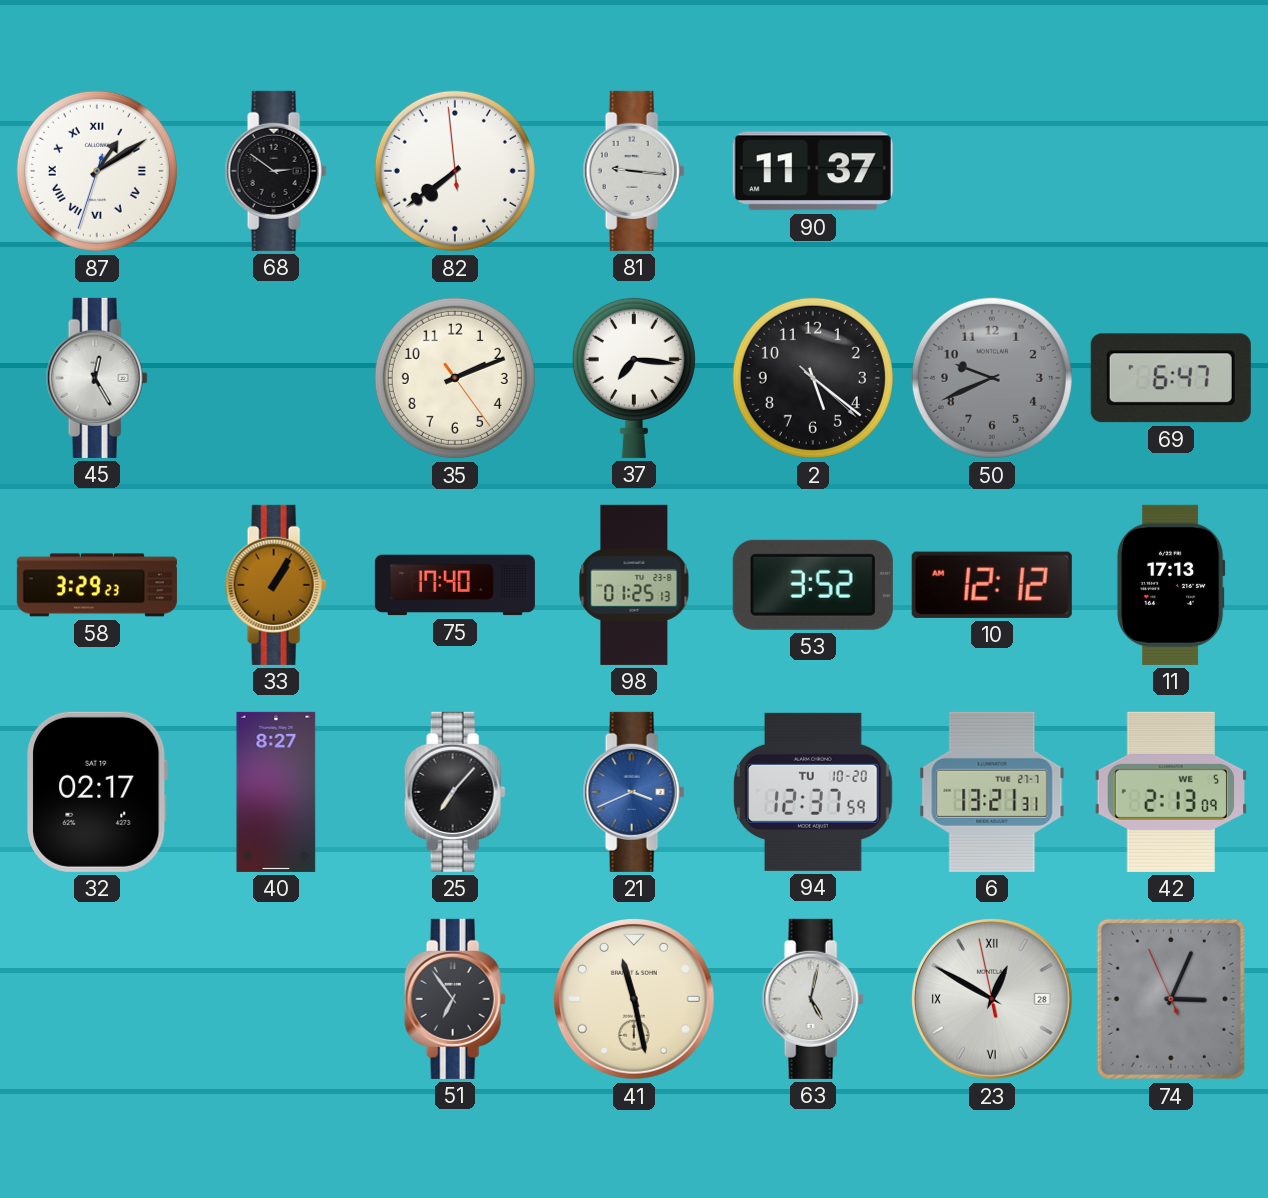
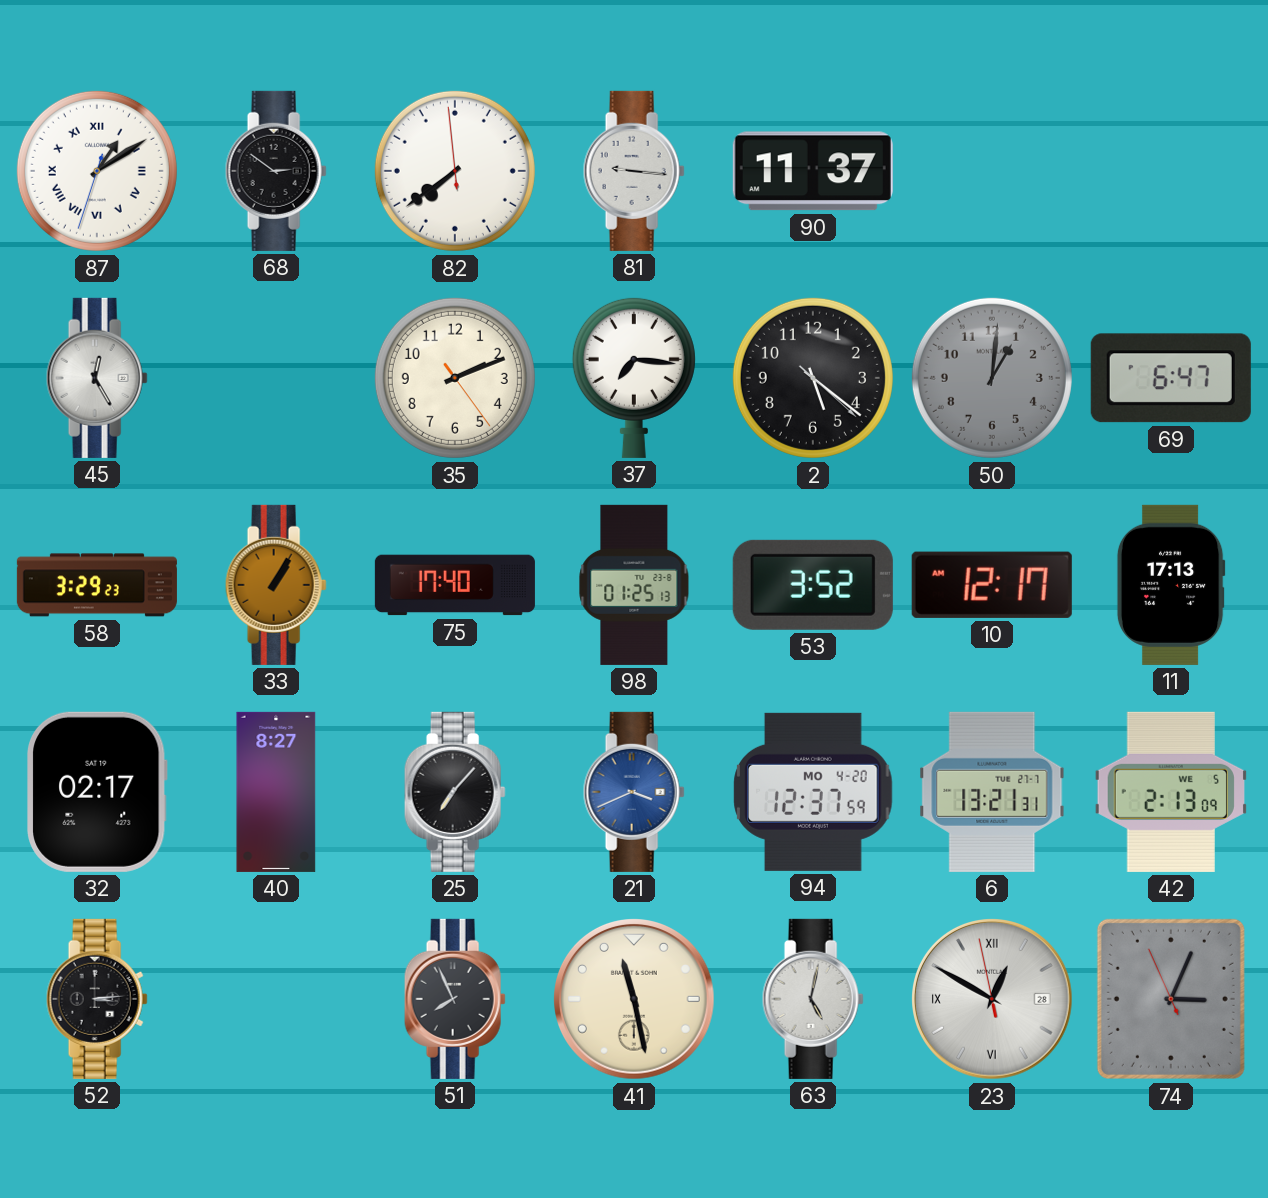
50: 9:41 -> 1:01
10: 12:12 -> 12:17
94 date: TU 10-20 -> MO 4-20
52: none -> 3:14
51: 6:54 -> 7:56
